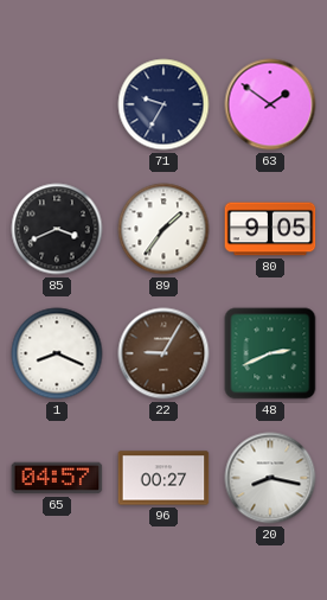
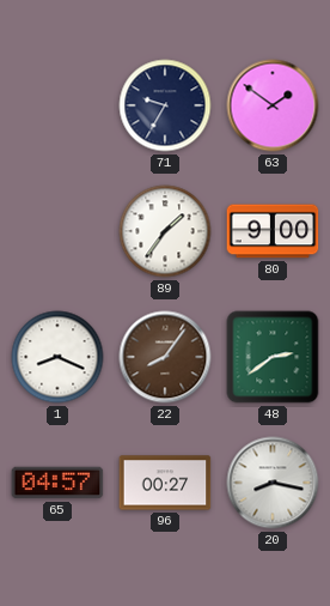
85: 3:41 -> none
80: 9:05 -> 9:00
22: 9:05 -> 8:06
48: 2:41 -> 2:39
